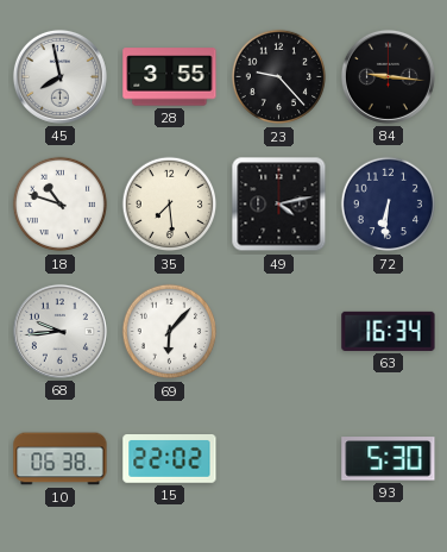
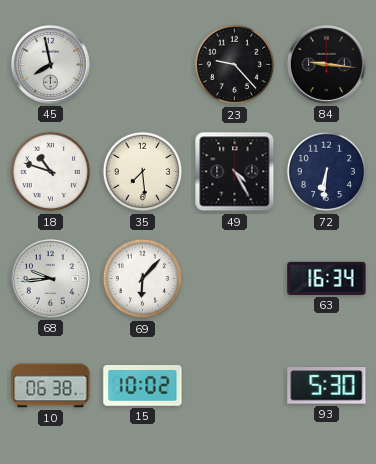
28: 3:55 -> none
49: 4:13 -> 4:25
15: 22:02 -> 10:02
